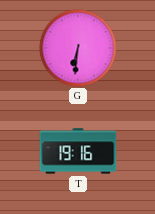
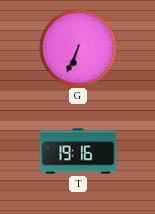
G: 6:31 -> 6:34
